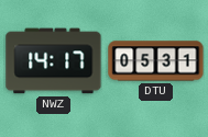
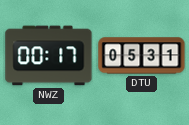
NWZ: 14:17 -> 00:17
